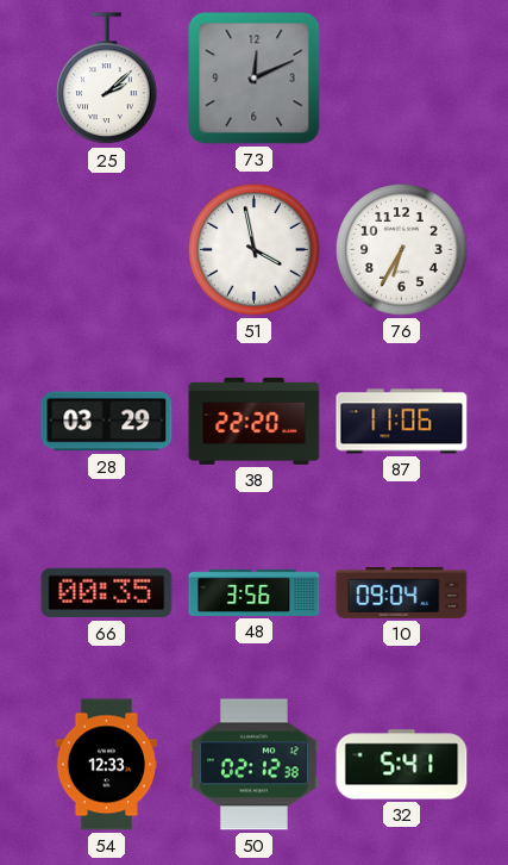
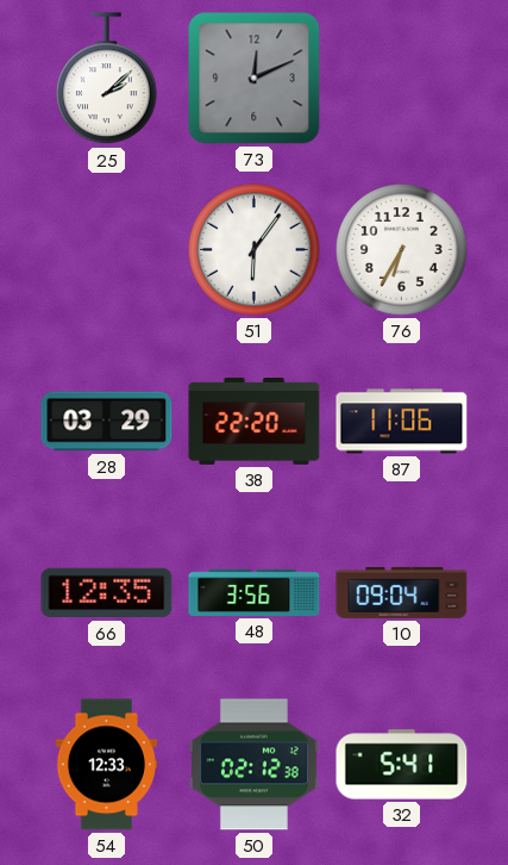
51: 3:58 -> 6:06
66: 00:35 -> 12:35
